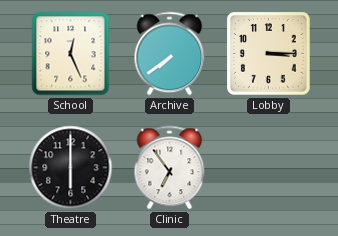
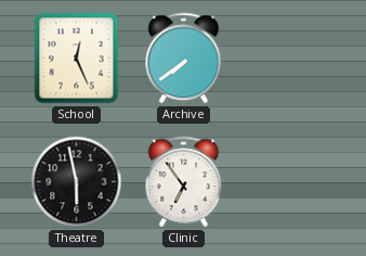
Lobby: 3:15 -> none
Theatre: 6:00 -> 5:58
